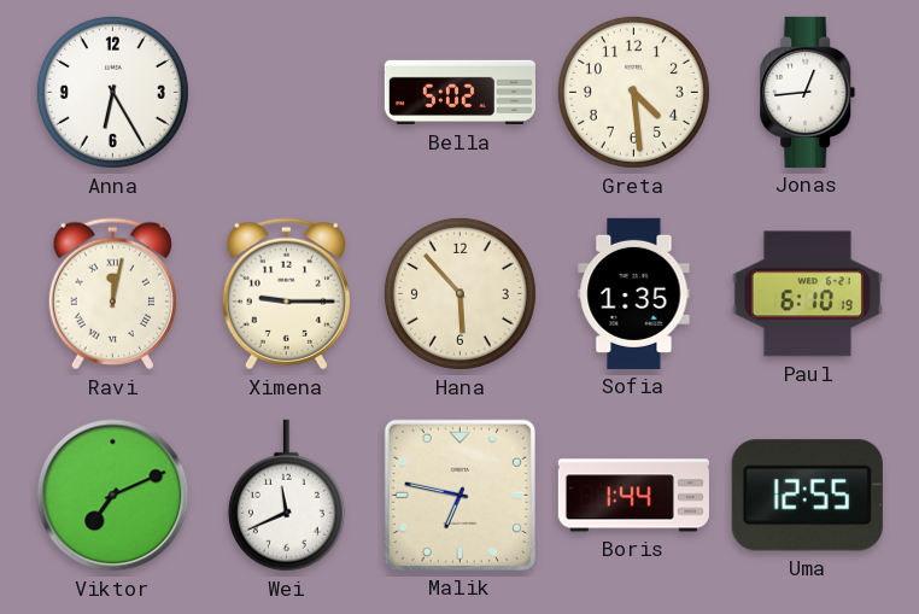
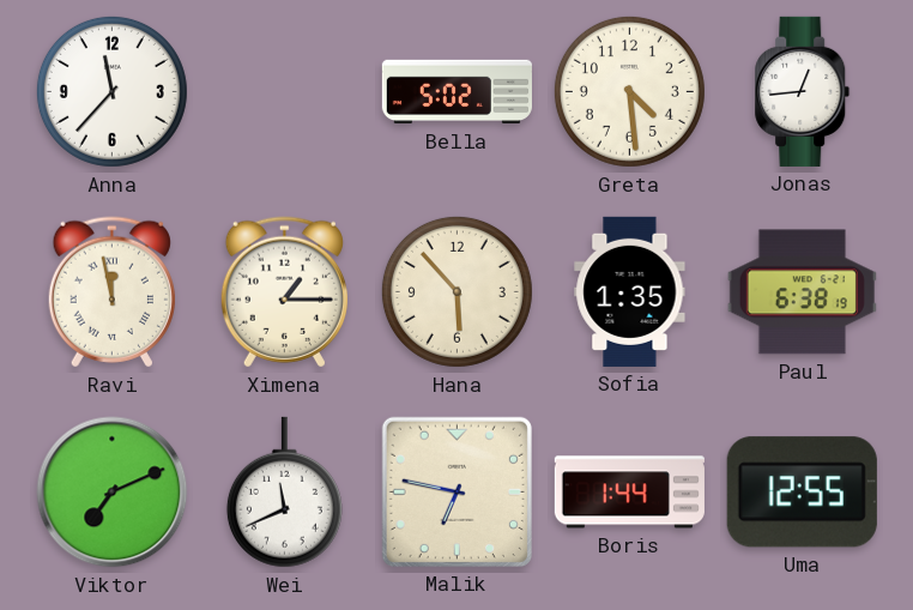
Anna: 6:25 -> 11:37
Ravi: 12:02 -> 11:58
Ximena: 9:15 -> 1:15
Paul: 6:10 -> 6:38
